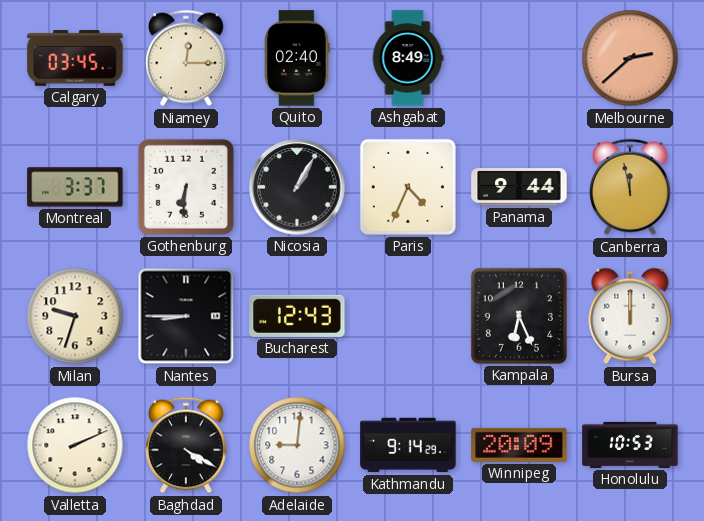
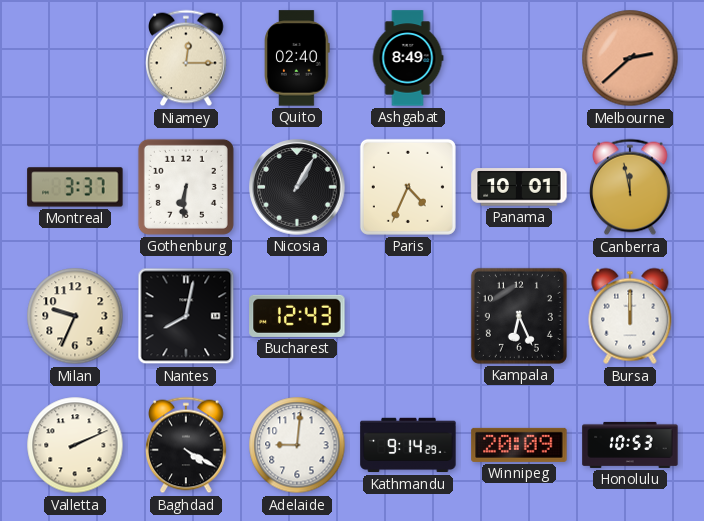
Calgary: 03:45 -> none
Panama: 9:44 -> 10:01
Milan: 9:33 -> 9:34
Nantes: 8:45 -> 8:02
